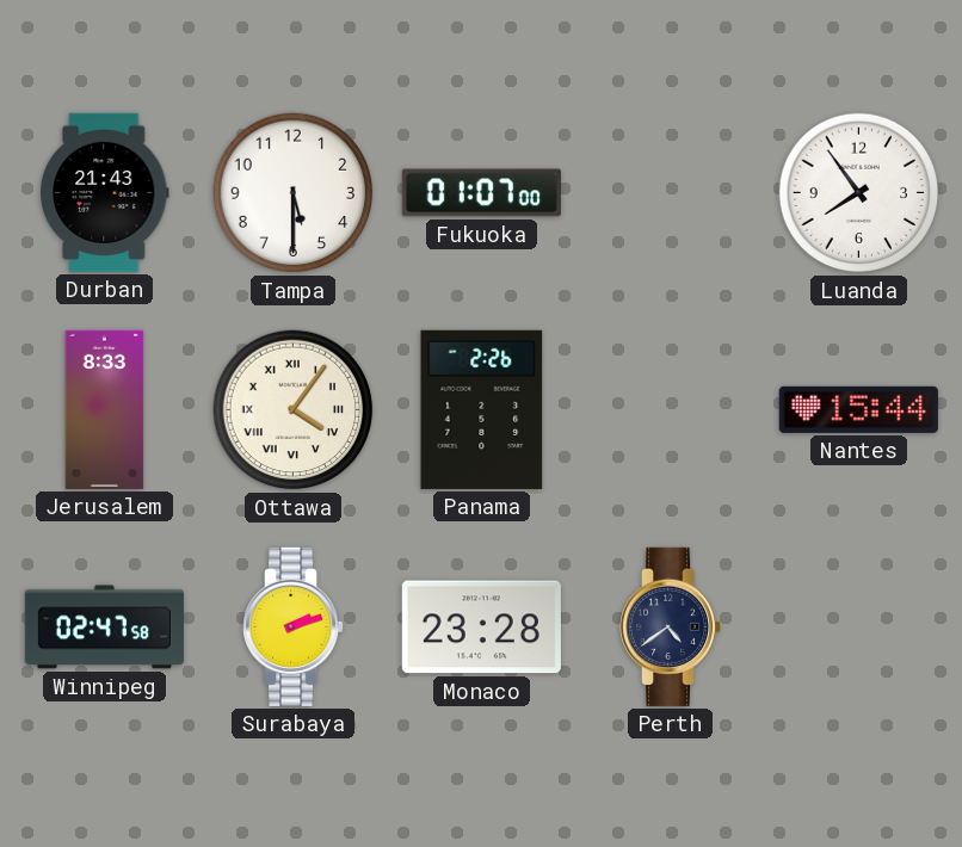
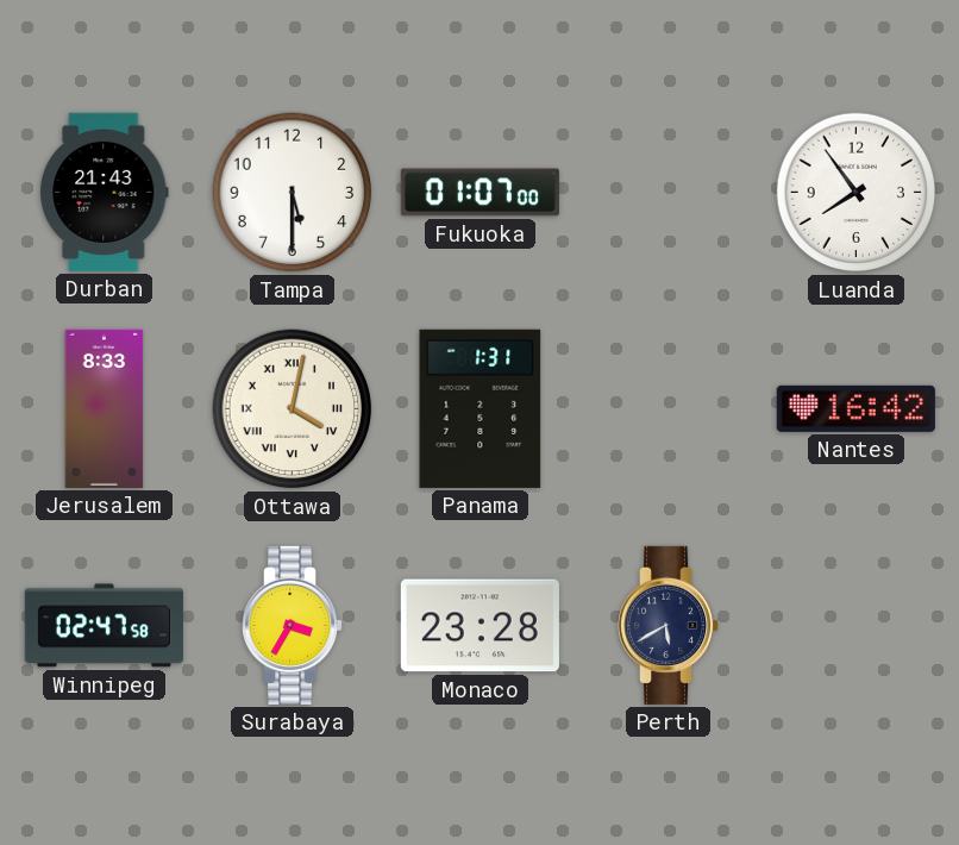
Ottawa: 4:06 -> 4:02
Panama: 2:26 -> 1:31
Nantes: 15:44 -> 16:42
Surabaya: 2:12 -> 3:35
Perth: 4:39 -> 5:40
